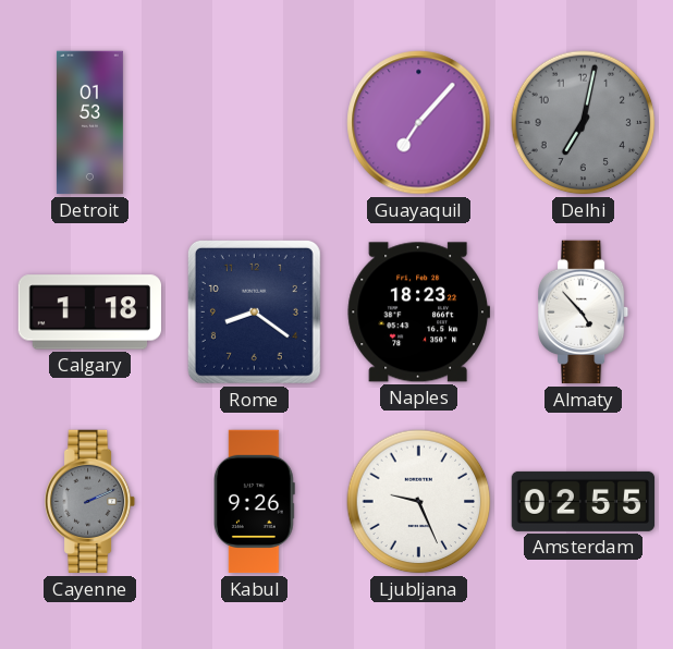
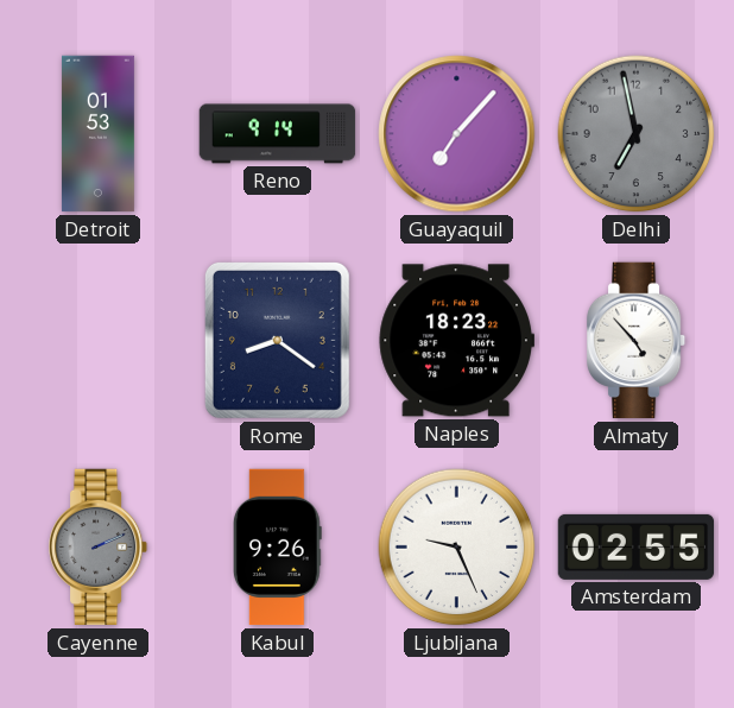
Reno: none -> 9:14
Delhi: 7:02 -> 6:58
Calgary: 1:18 -> none
